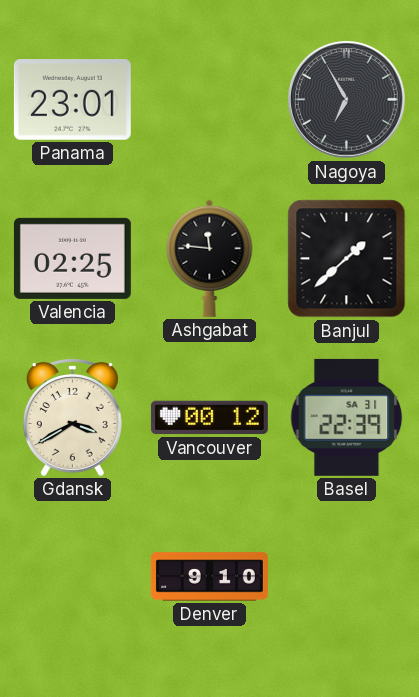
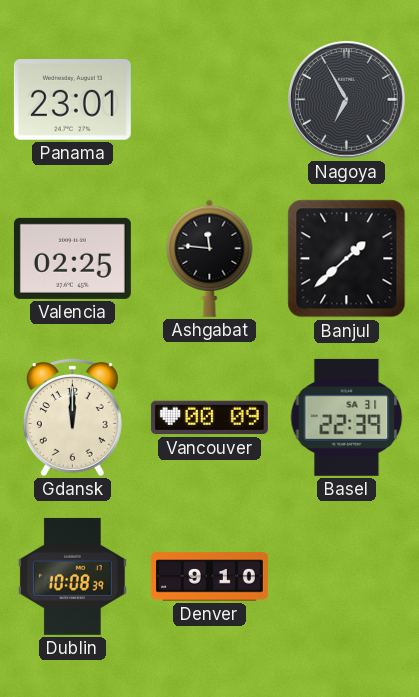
Gdansk: 3:40 -> 12:00
Vancouver: 00:12 -> 00:09
Dublin: none -> 10:08
